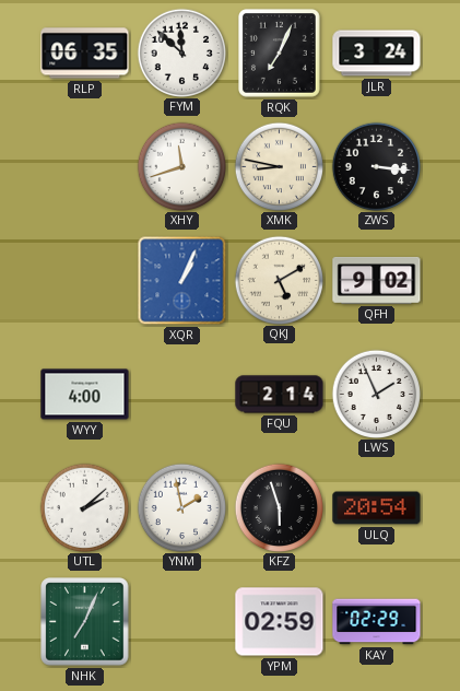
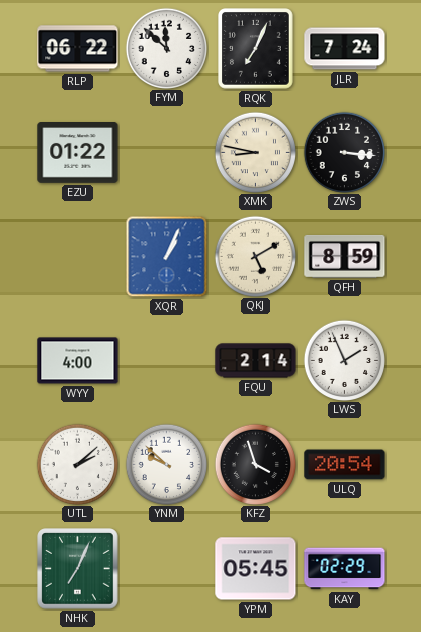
RLP: 06:35 -> 06:22
JLR: 3:24 -> 7:24
EZU: none -> 01:22
XHY: 11:42 -> none
QFH: 9:02 -> 8:59
YNM: 1:58 -> 9:52
KFZ: 5:57 -> 3:57
YPM: 02:59 -> 05:45
